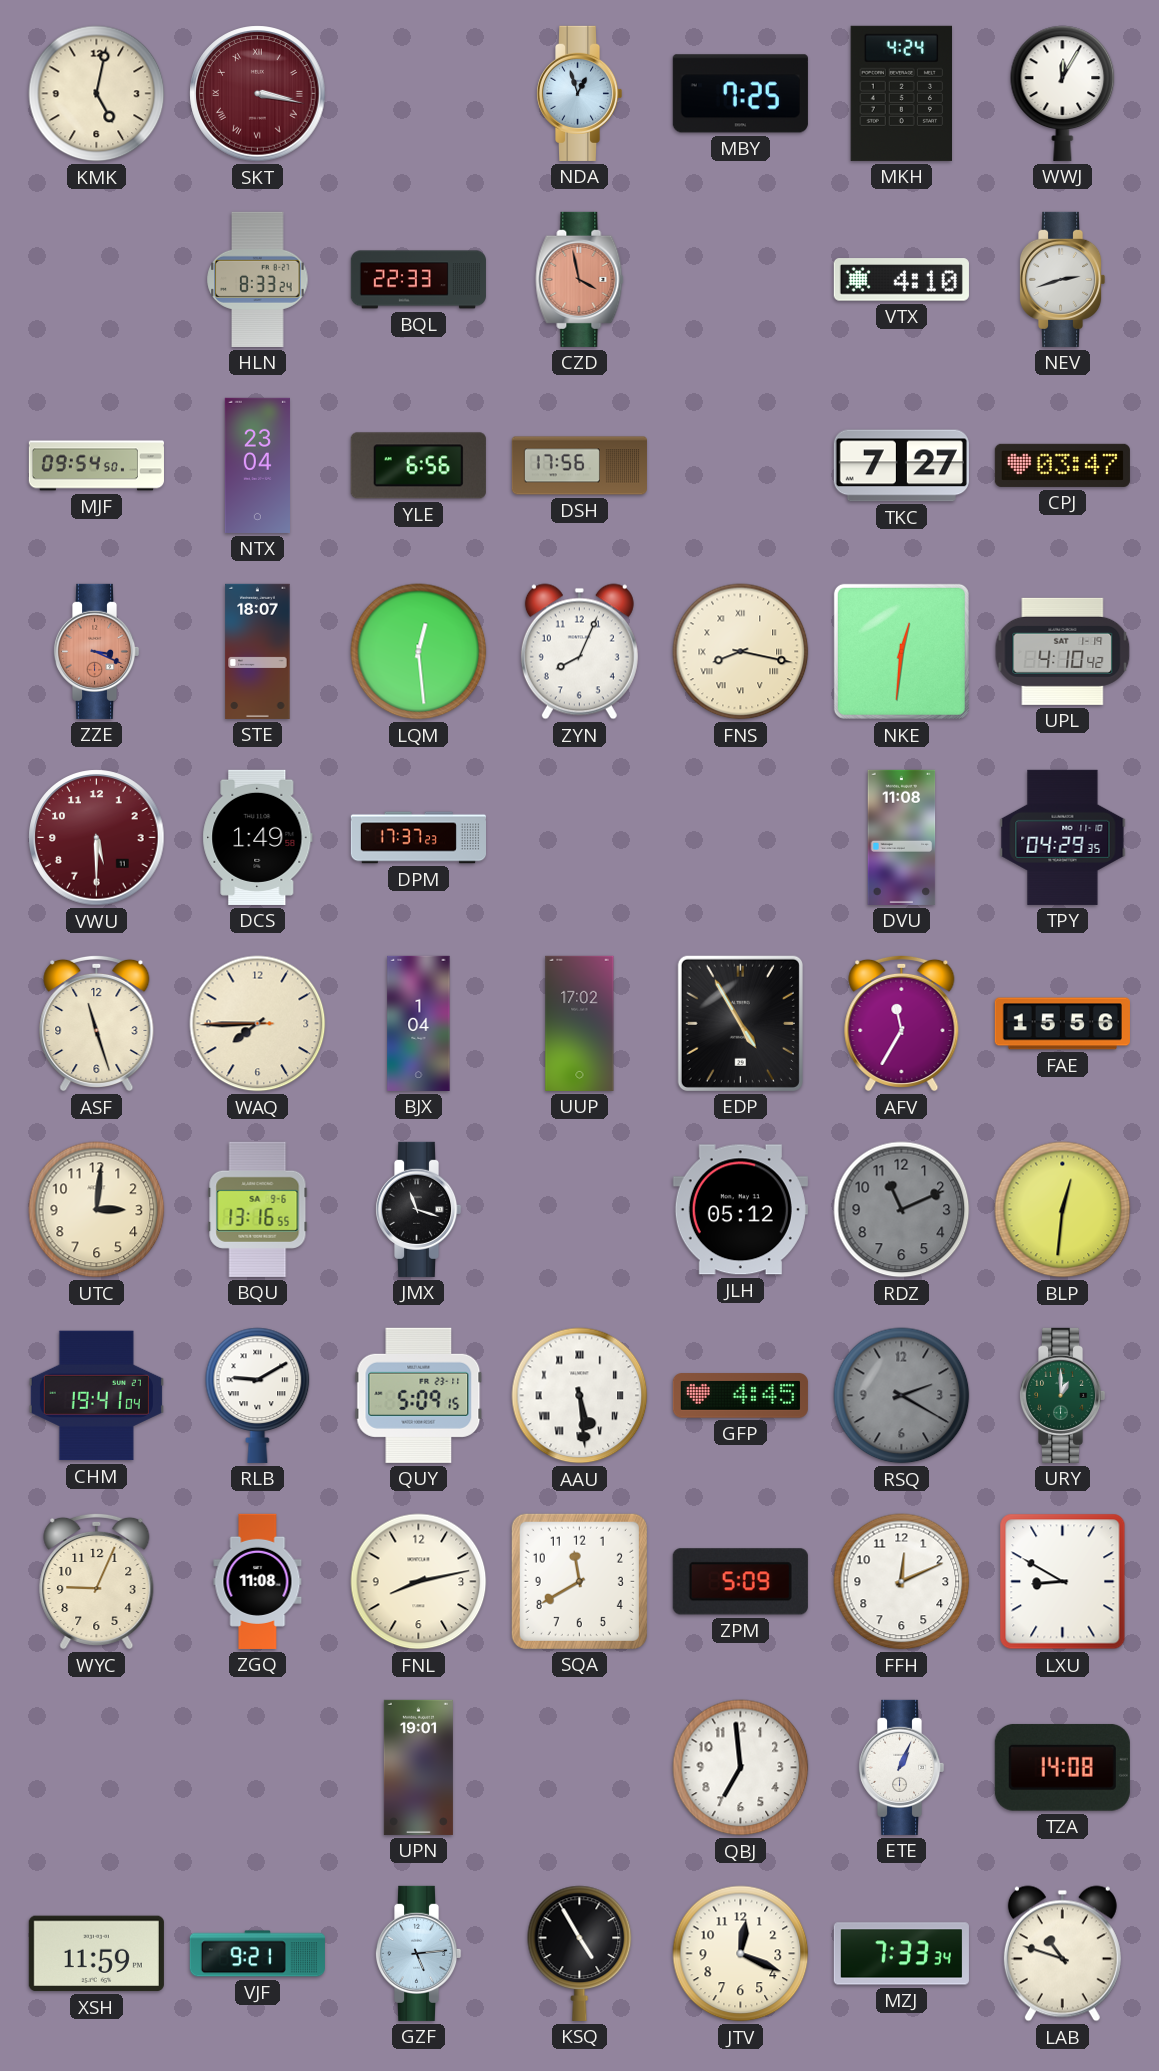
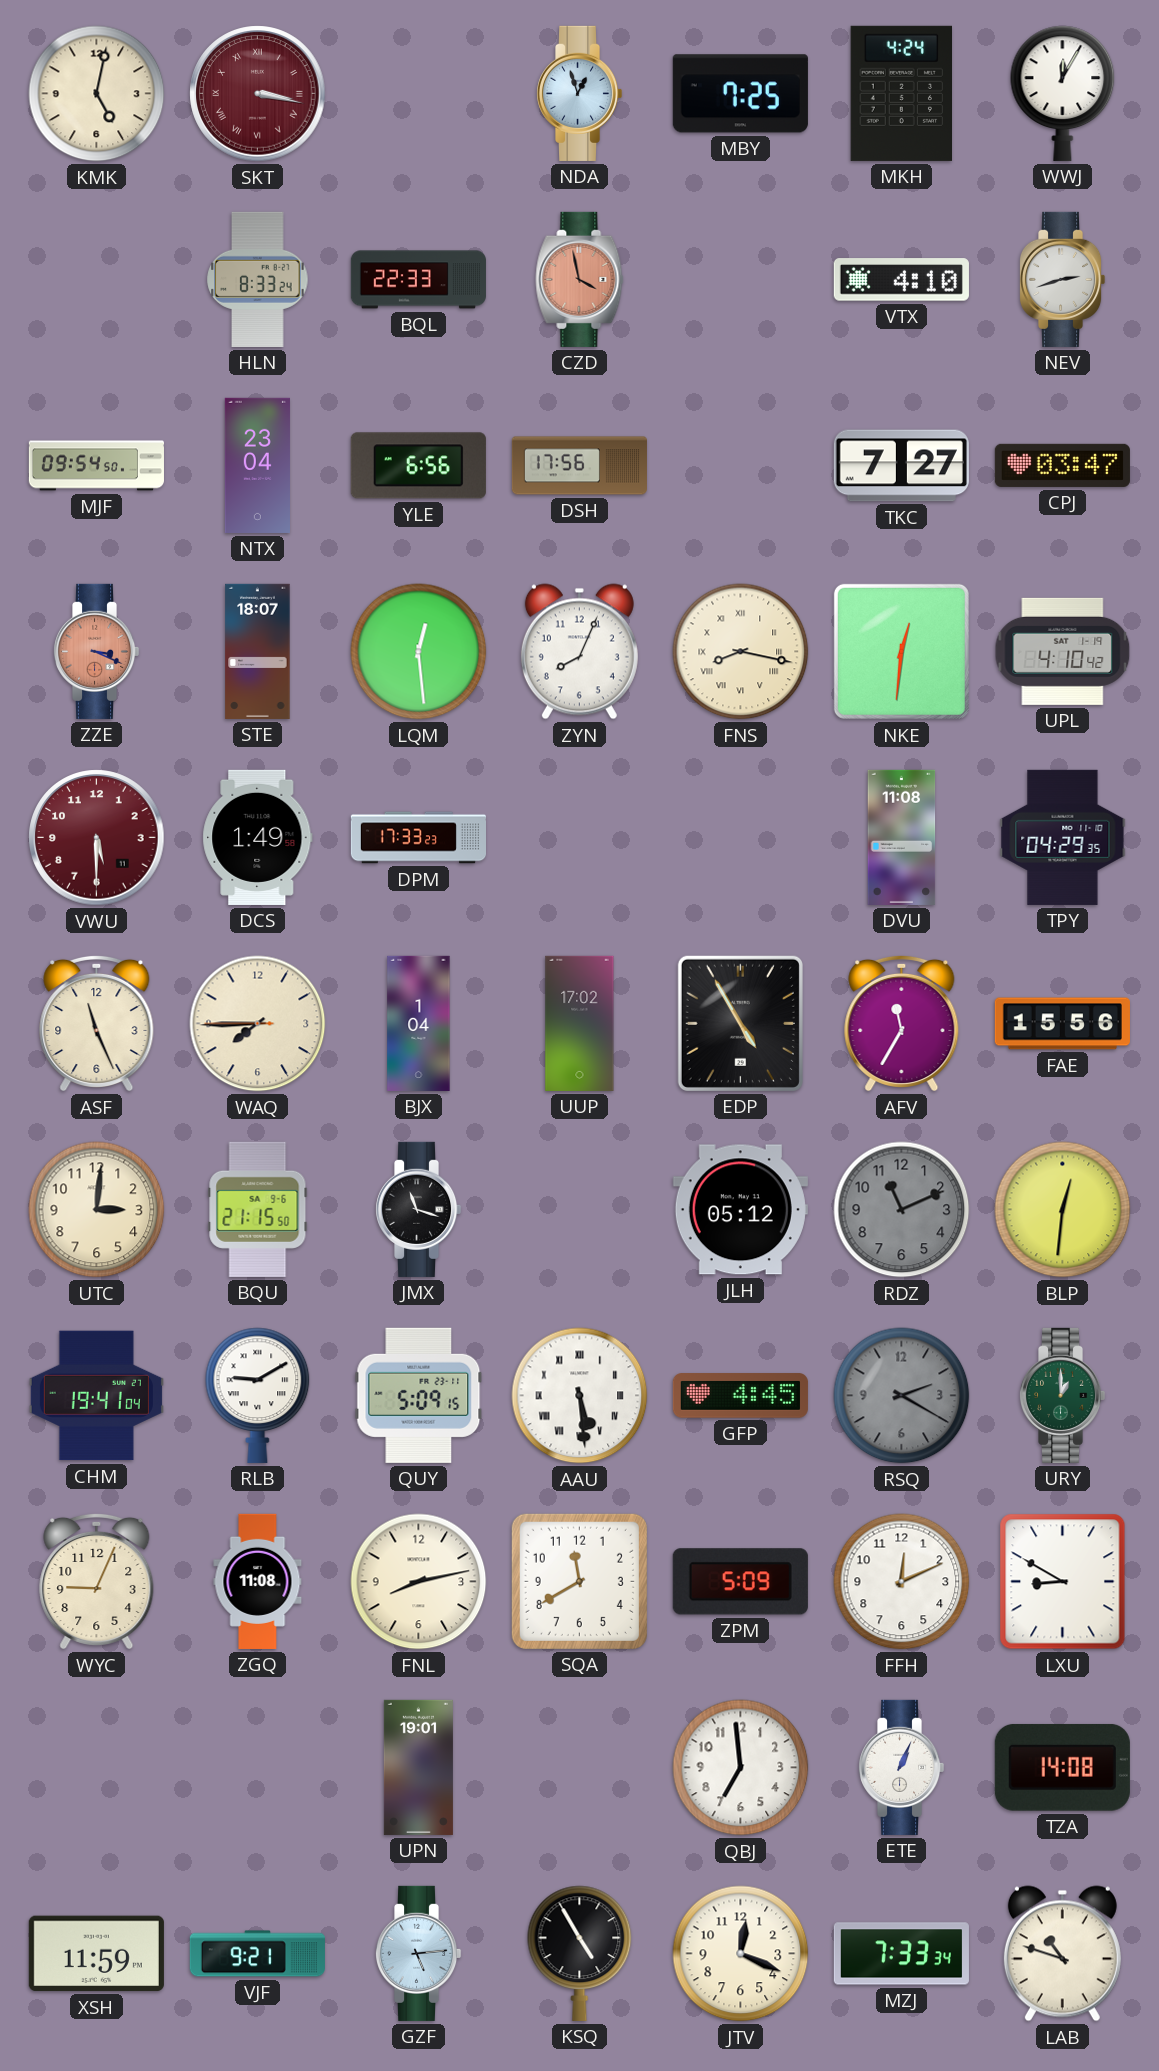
DPM: 17:37 -> 17:33
ASF: 11:27 -> 11:26
BQU: 13:16 -> 21:15
